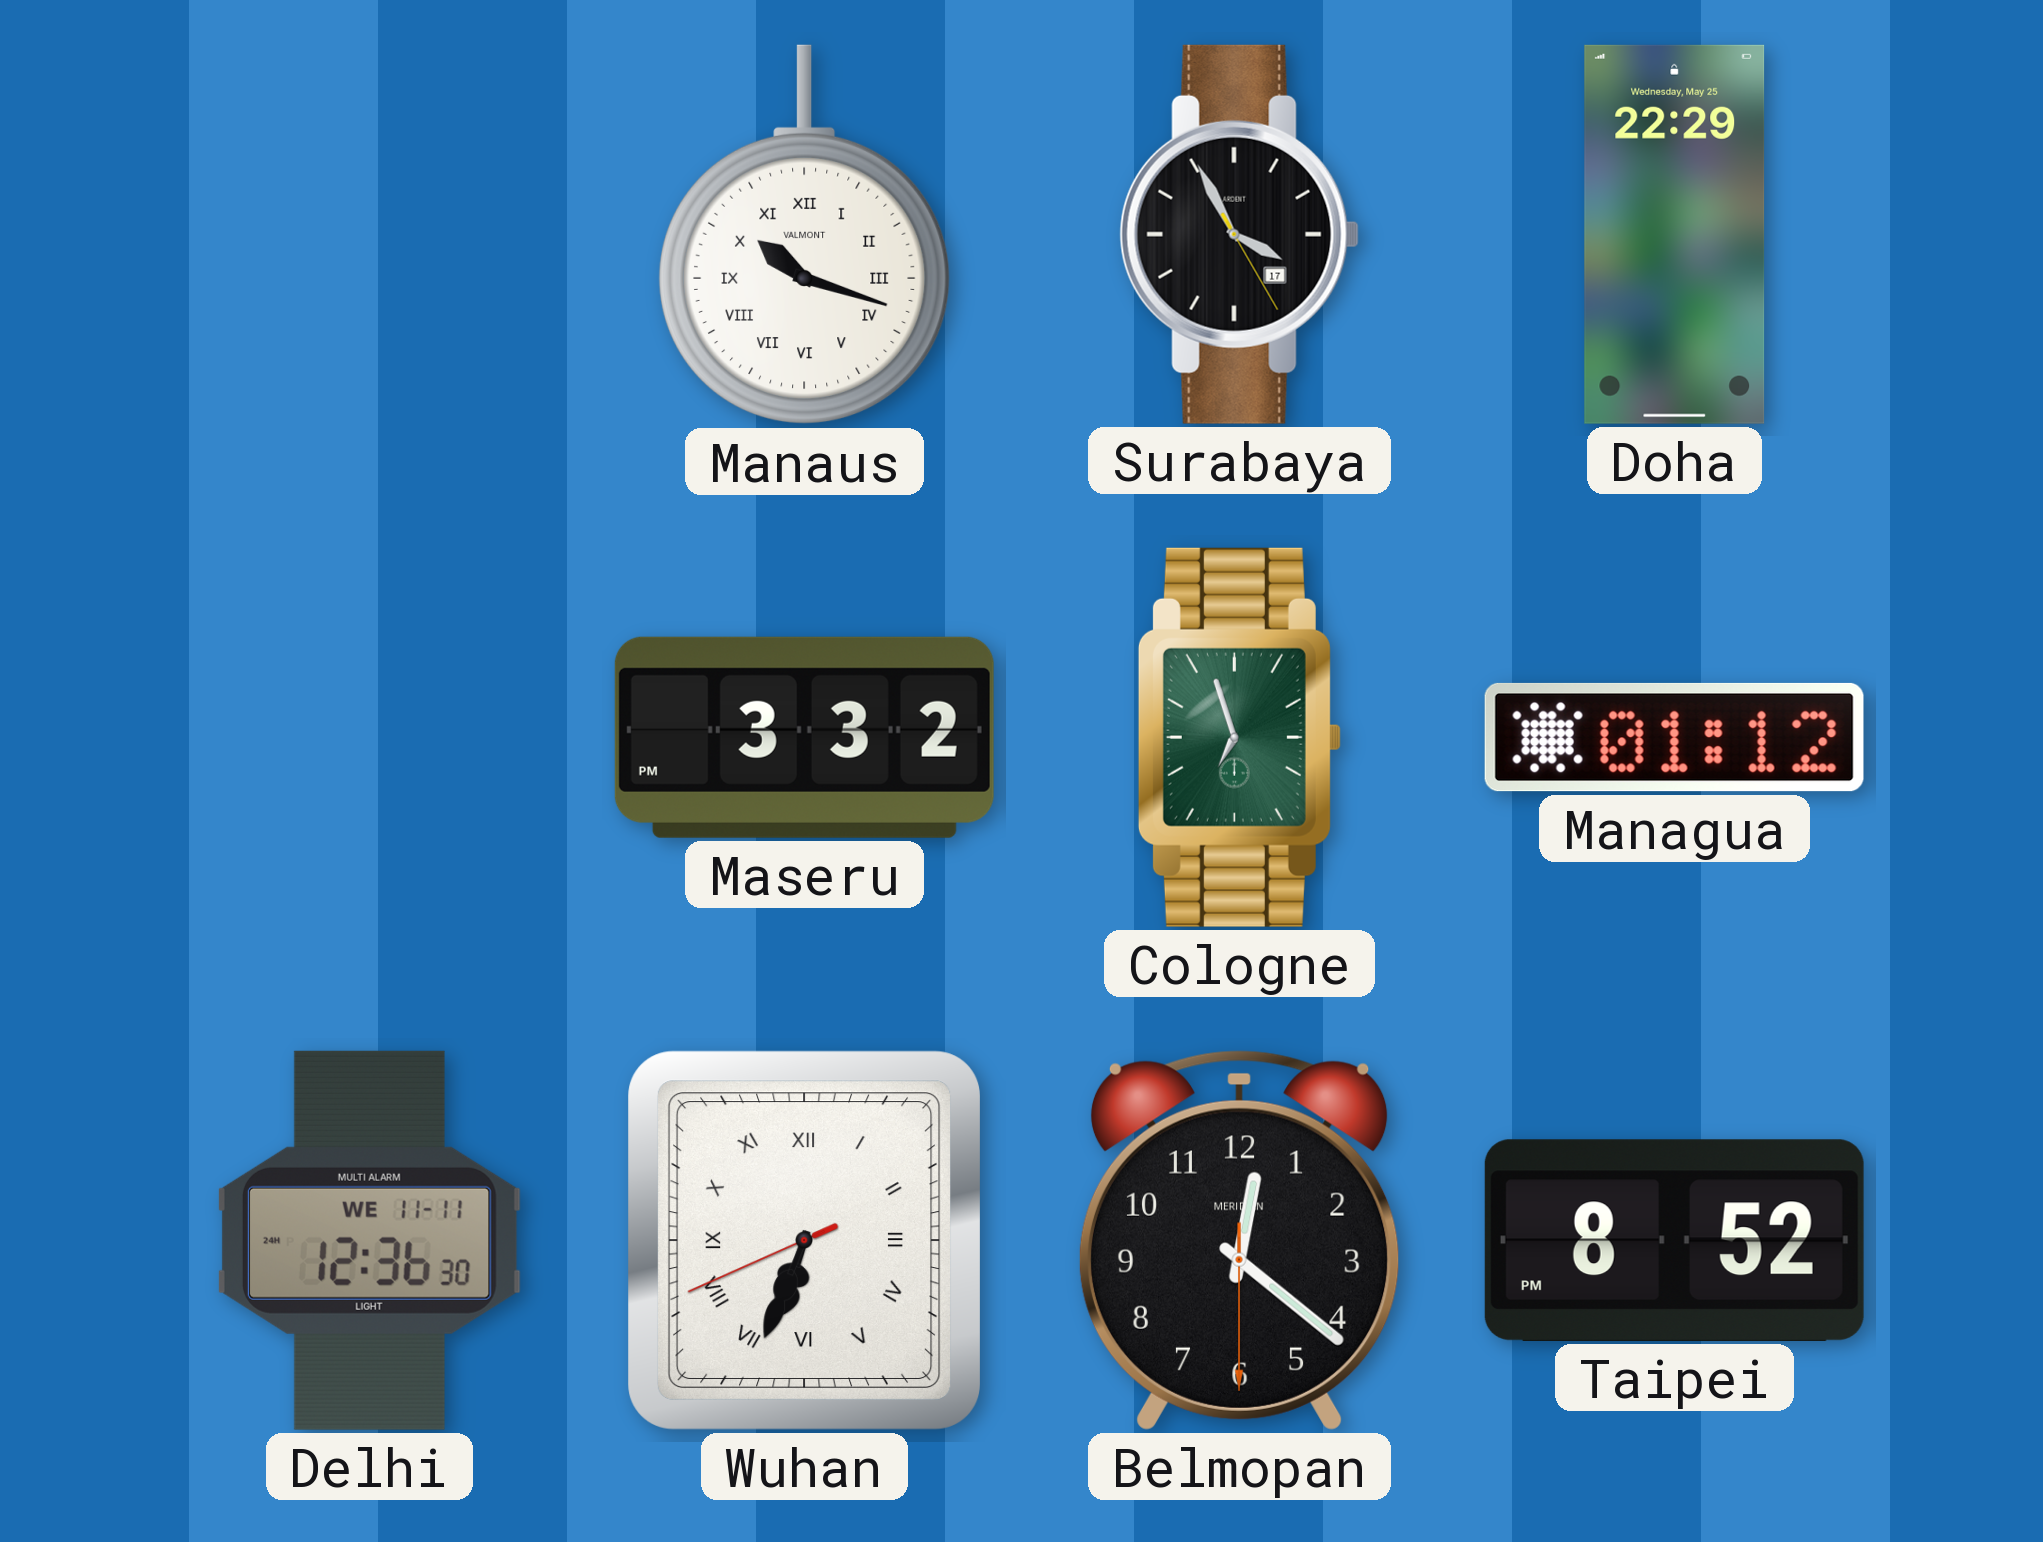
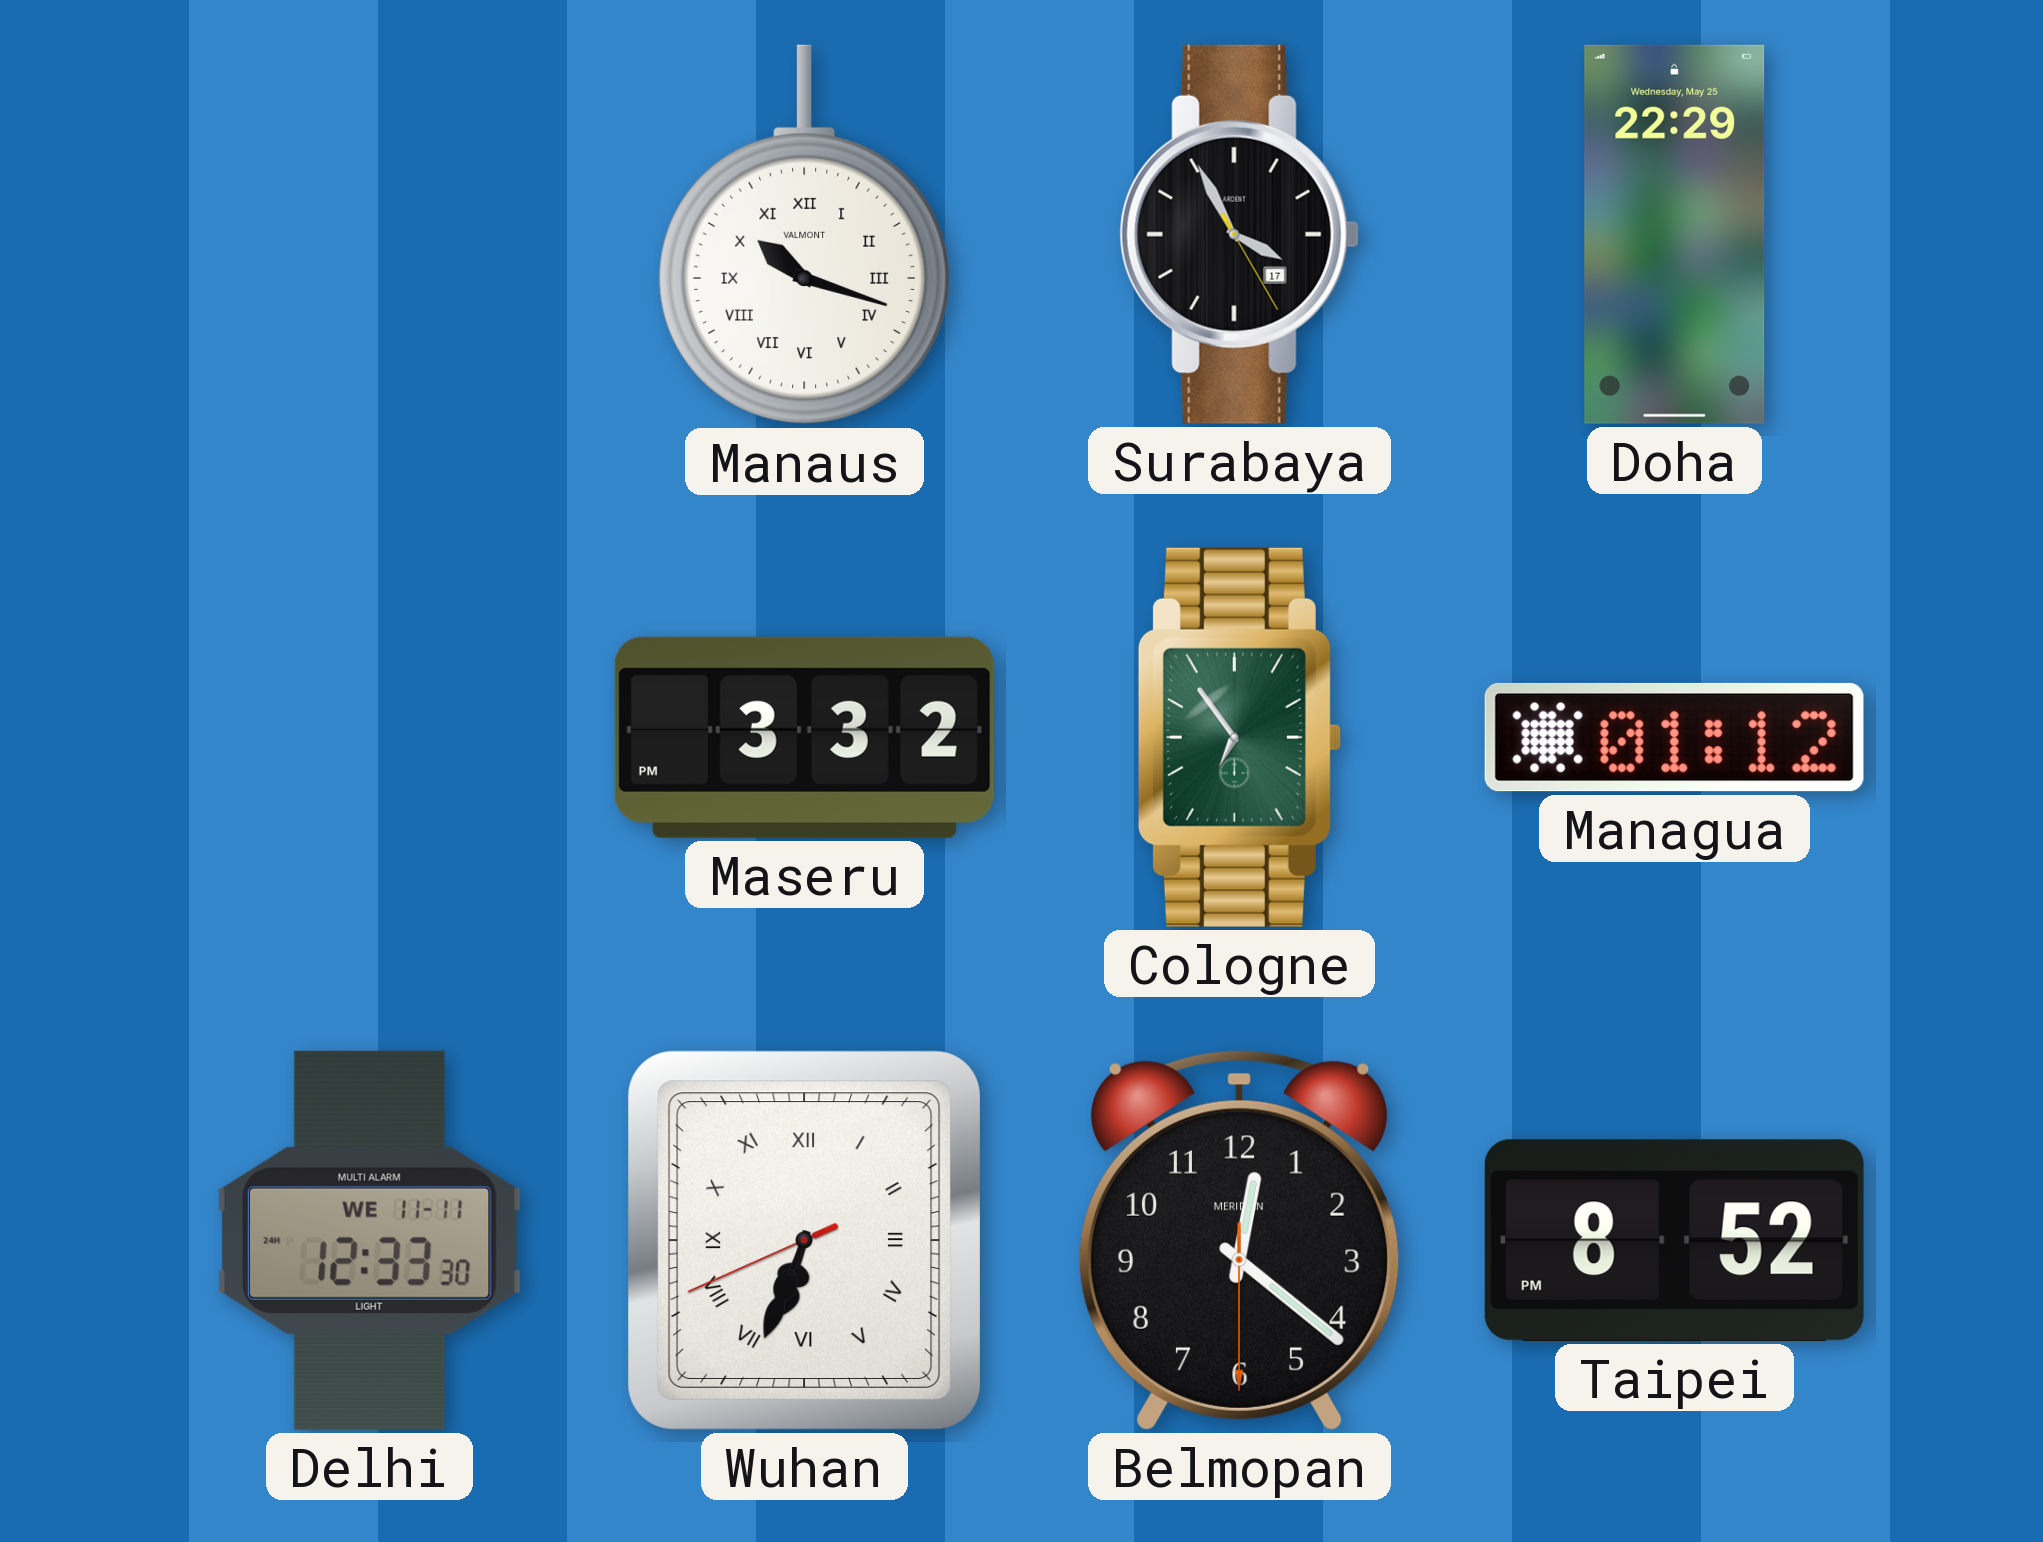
Cologne: 6:57 -> 6:54
Delhi: 12:36 -> 12:33
